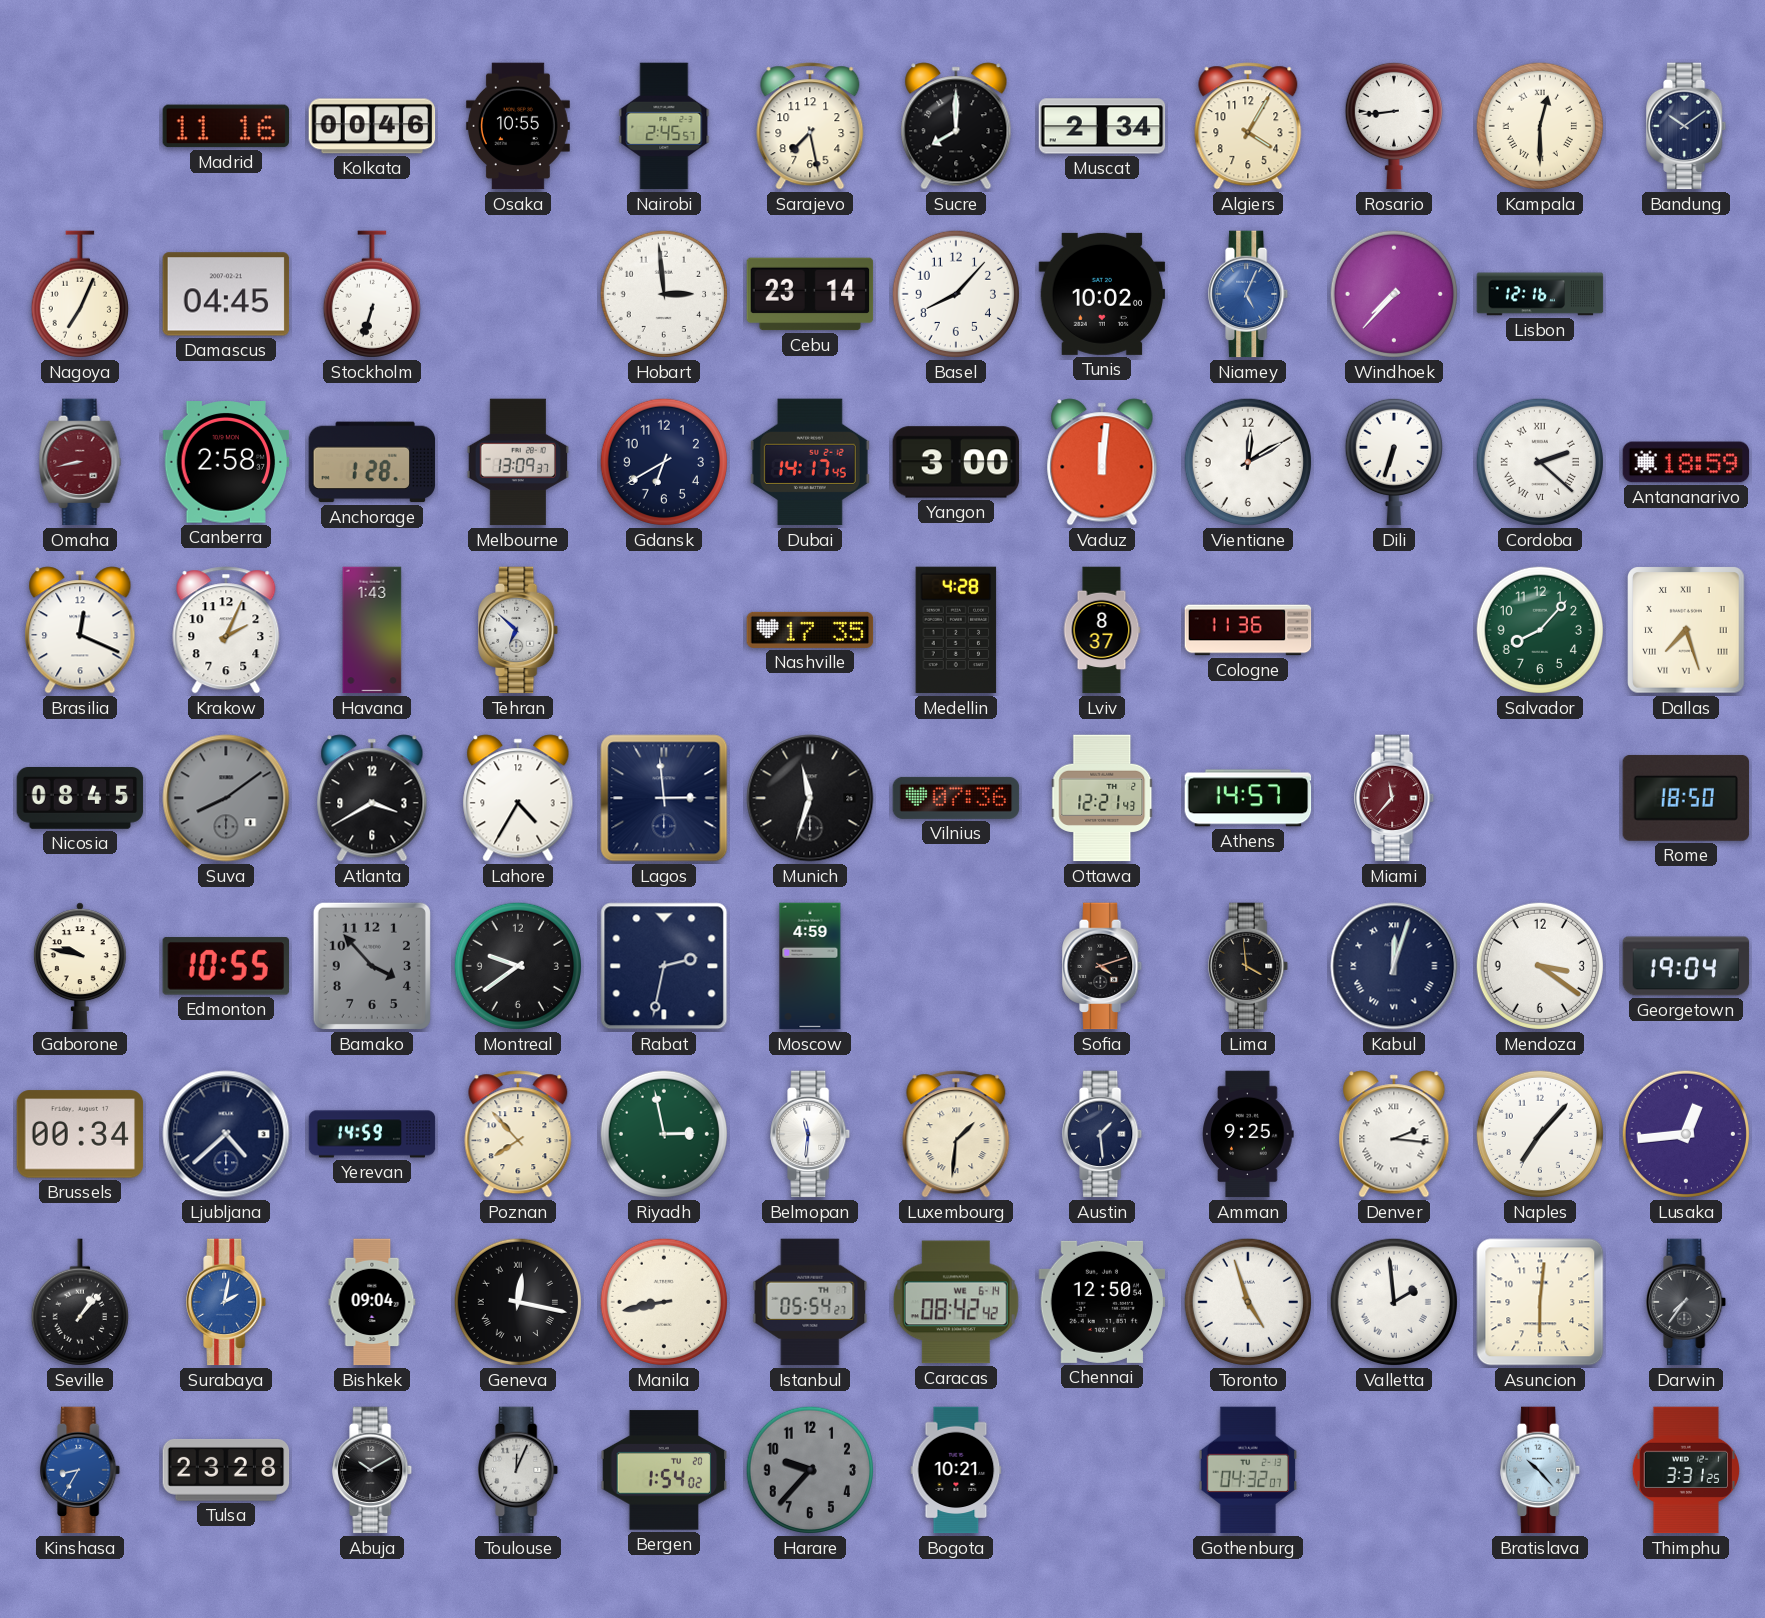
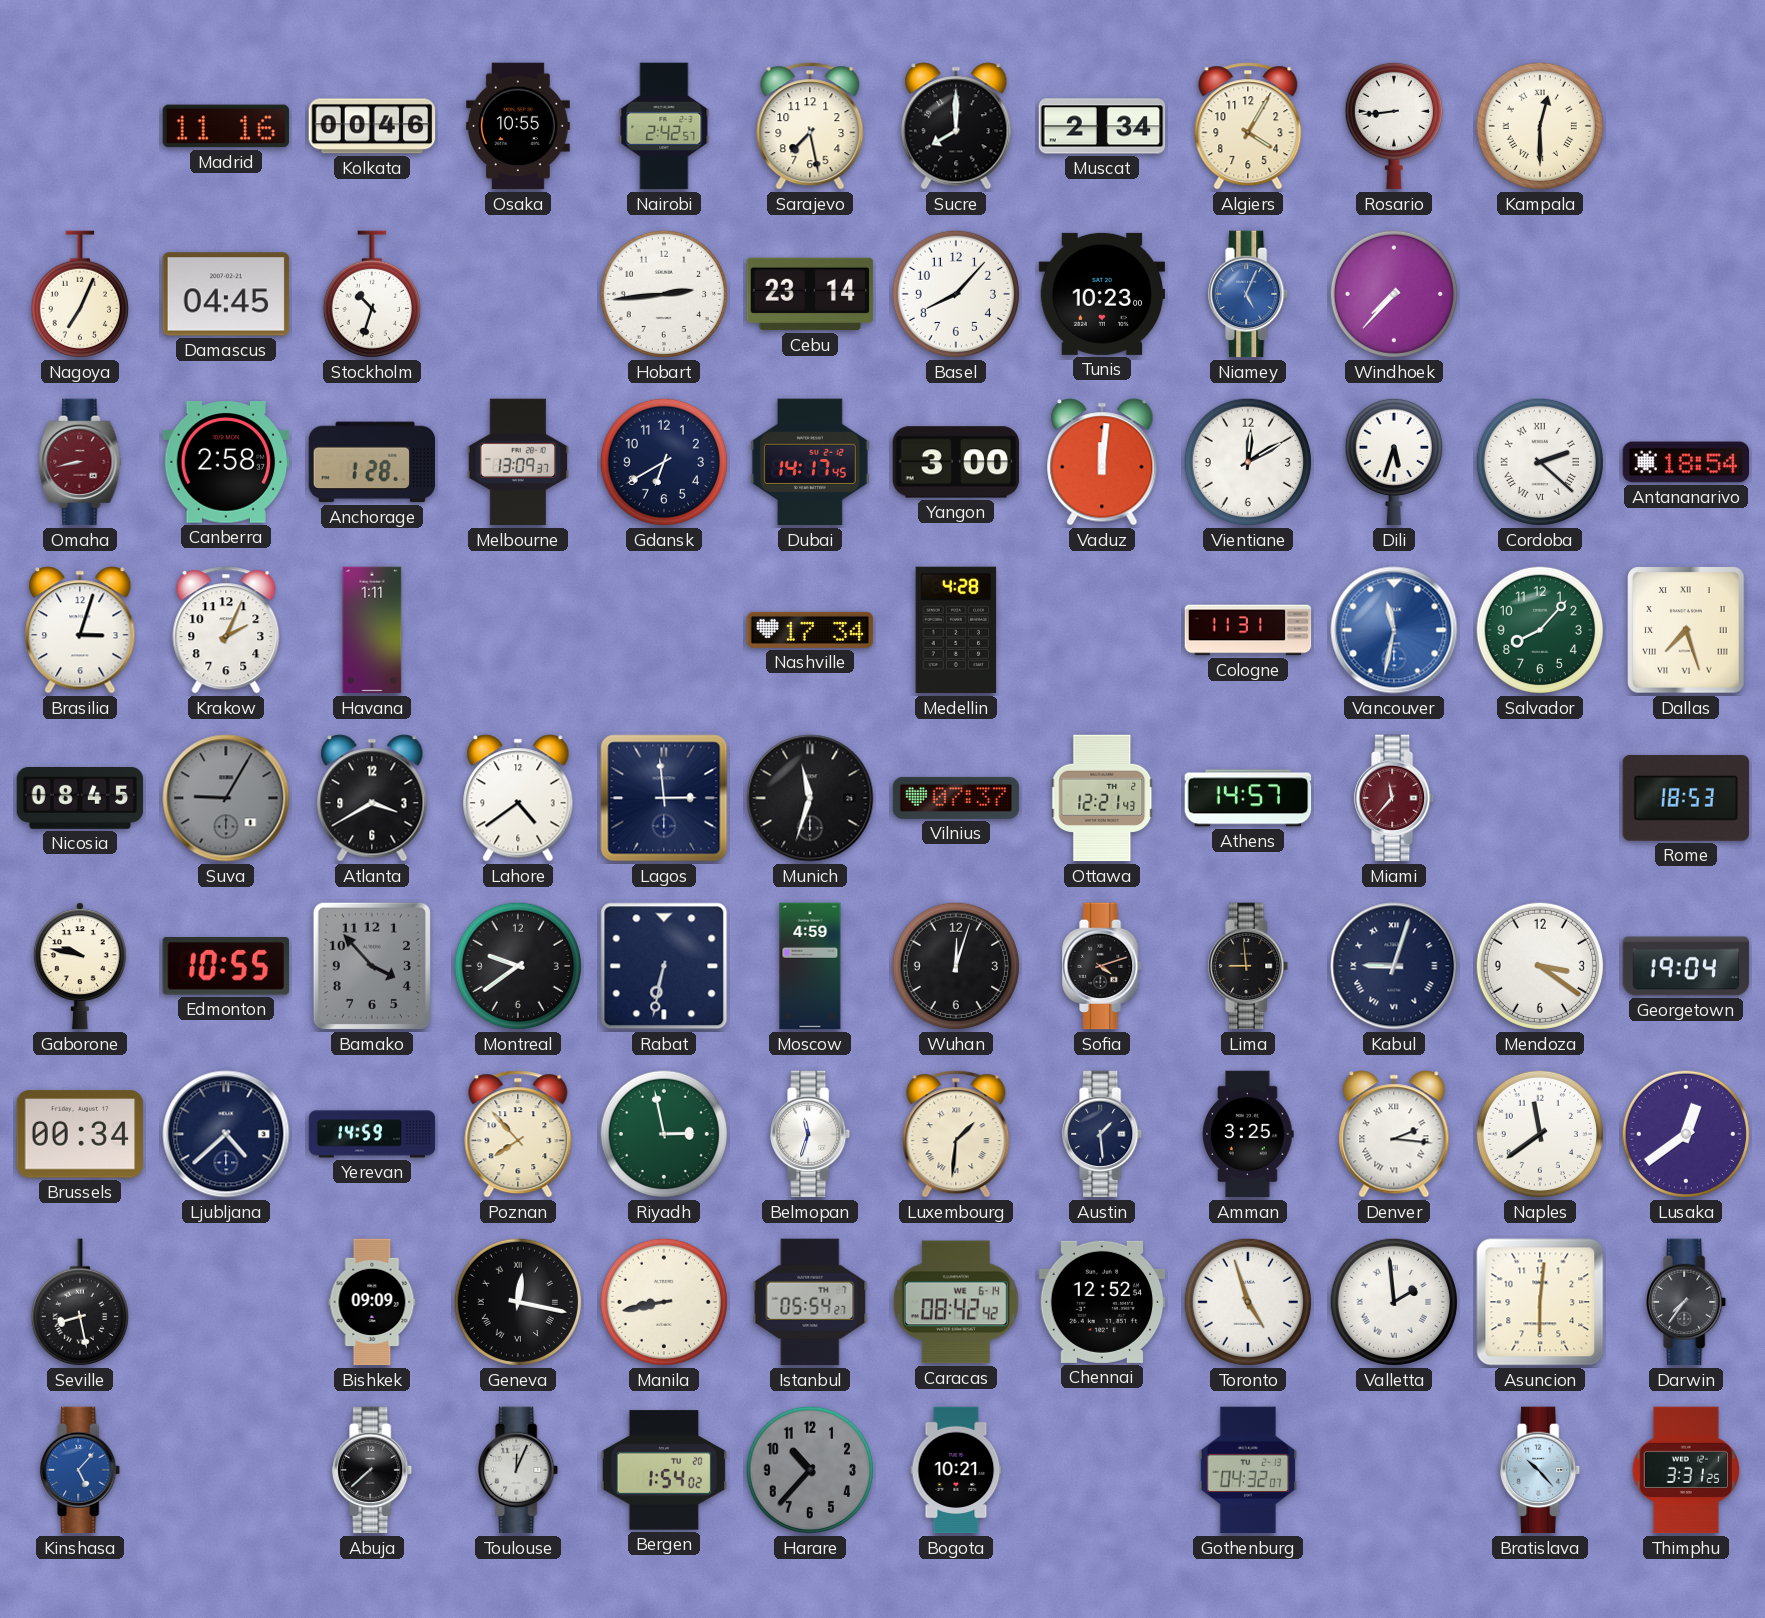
Nairobi: 2:45 -> 2:42
Bandung: 10:09 -> none
Stockholm: 6:33 -> 10:33
Hobart: 2:59 -> 2:44
Tunis: 10:02 -> 10:23
Lisbon: 12:16 -> none
Dili: 6:33 -> 5:33
Antananarivo: 18:59 -> 18:54
Brasilia: 12:19 -> 3:03
Havana: 1:43 -> 1:11
Tehran: 6:52 -> none
Nashville: 17:35 -> 17:34
Lviv: 8:37 -> none
Cologne: 11:36 -> 11:31
Vancouver: none -> 11:32
Suva: 8:09 -> 9:05
Lahore: 4:35 -> 4:39
Vilnius: 07:36 -> 07:37
Rome: 18:50 -> 18:53
Rabat: 2:32 -> 6:32
Wuhan: none -> 12:03
Lima: 3:59 -> 8:59
Kabul: 12:03 -> 9:03
Belmopan: 11:31 -> 11:33
Amman: 9:25 -> 3:25
Naples: 7:07 -> 11:39
Lusaka: 12:44 -> 12:39
Seville: 1:07 -> 8:28
Surabaya: 2:02 -> none
Bishkek: 09:04 -> 09:09
Chennai: 12:50 -> 12:52
Kinshasa: 8:35 -> 5:07
Tulsa: 23:28 -> none
Abuja: 10:10 -> 7:38
Harare: 9:37 -> 10:37
